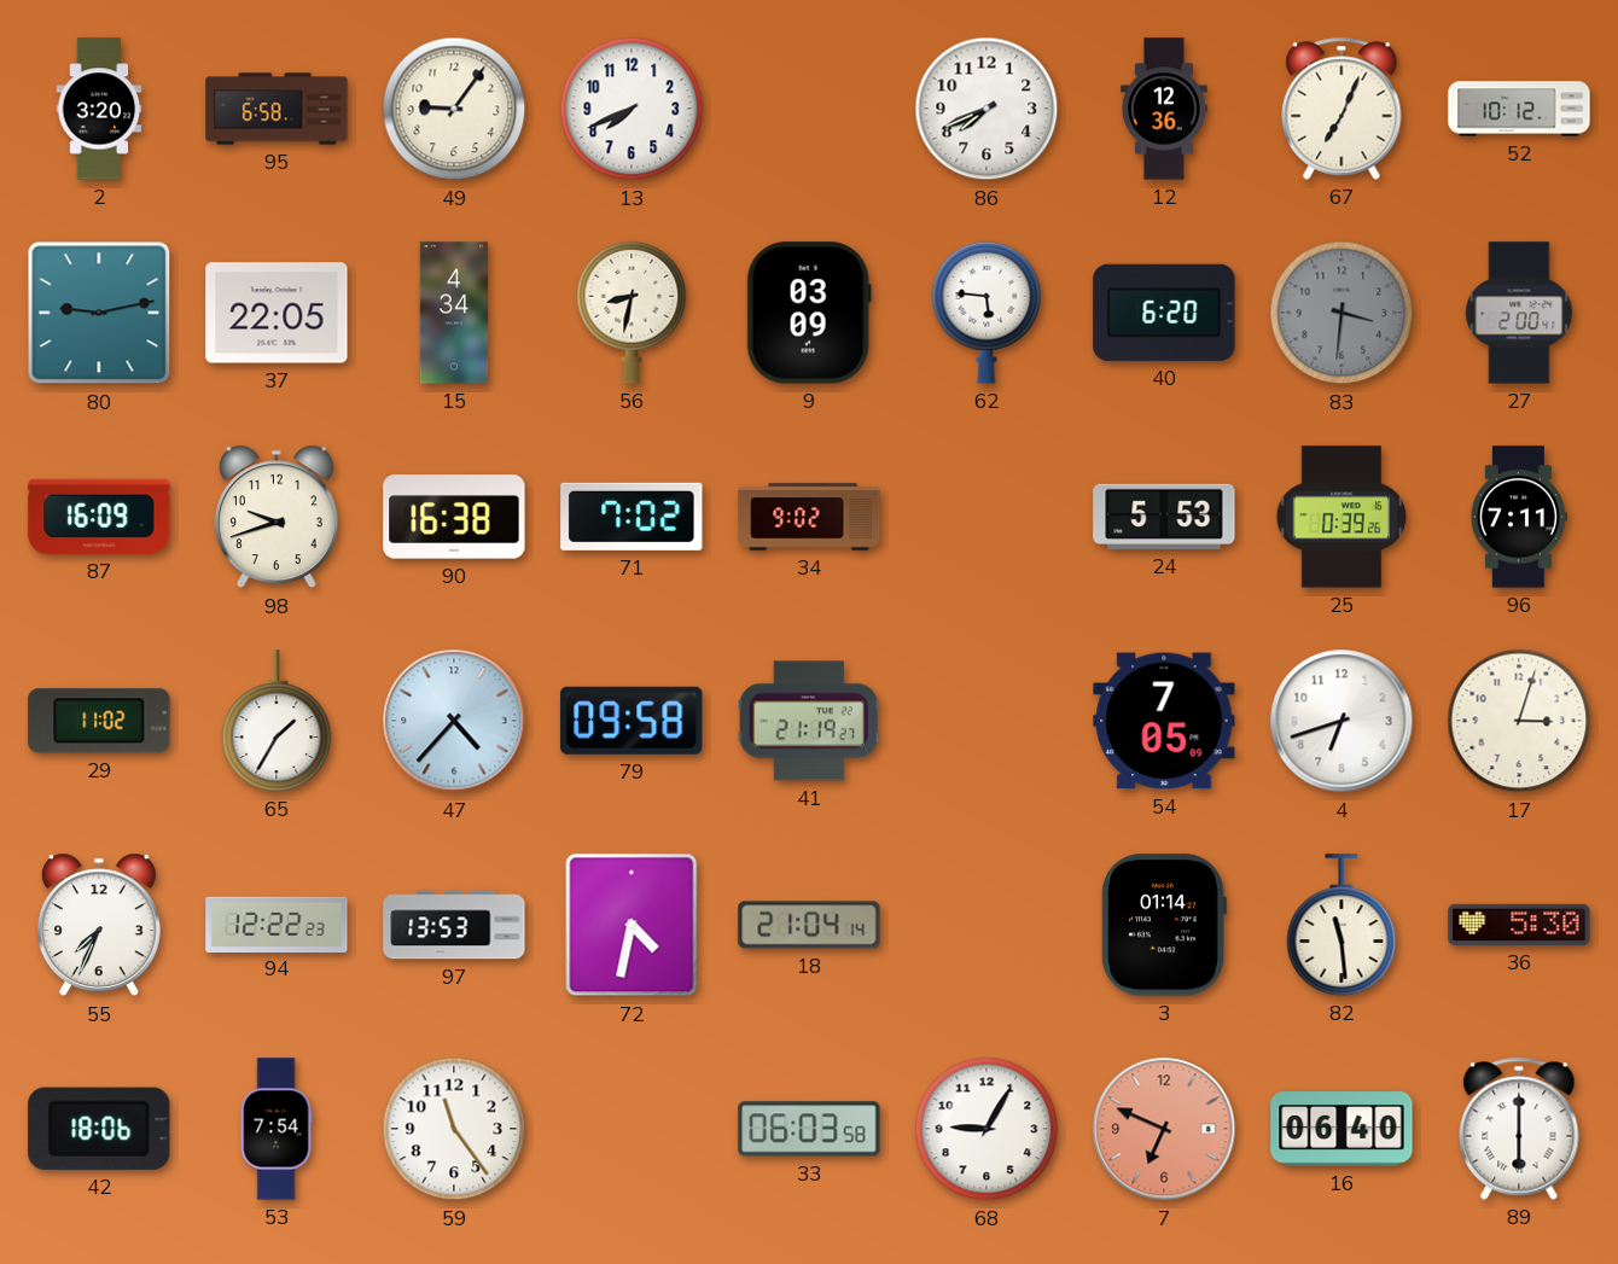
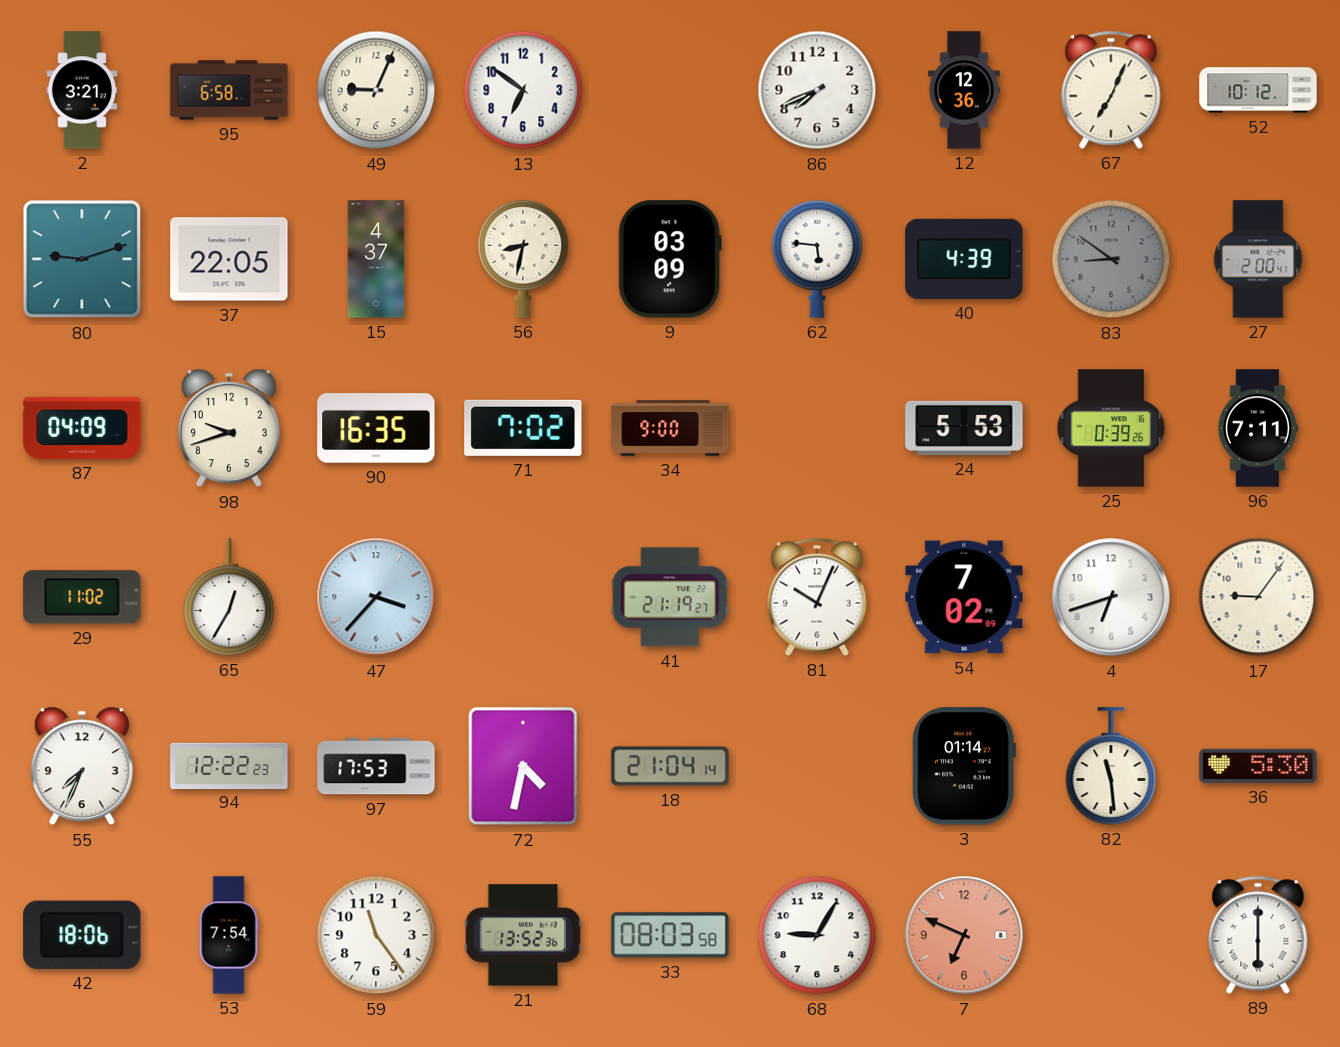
2: 3:20 -> 3:21
49: 9:06 -> 9:04
13: 7:41 -> 6:51
80: 9:13 -> 9:12
15: 4:34 -> 4:37
40: 6:20 -> 4:39
83: 3:31 -> 8:51
87: 16:09 -> 04:09
90: 16:38 -> 16:35
34: 9:02 -> 9:00
65: 1:35 -> 12:35
47: 4:37 -> 3:37
79: 09:58 -> none
81: none -> 10:04
54: 7:05 -> 7:02
17: 3:03 -> 9:06
97: 13:53 -> 17:53
21: none -> 13:52
33: 06:03 -> 08:03
16: 06:40 -> none
